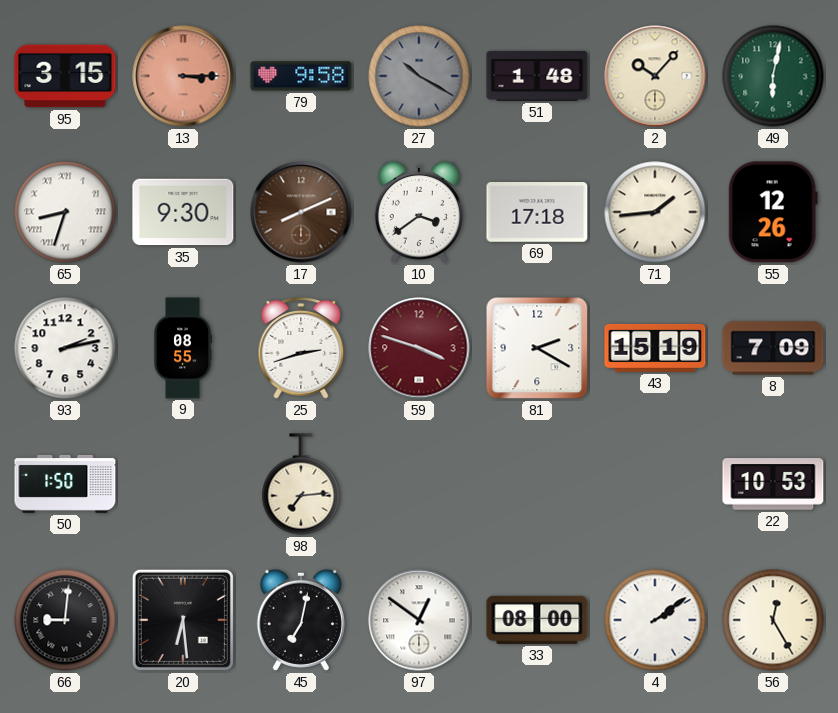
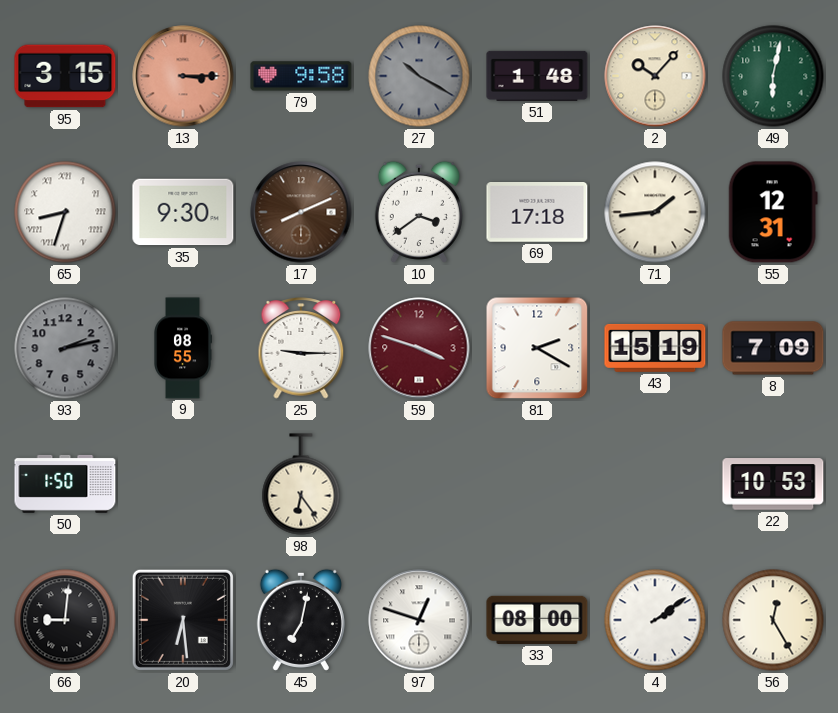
55: 12:26 -> 12:31
93 dial: white -> grey
25: 2:42 -> 9:15
98: 7:14 -> 6:24
97: 12:51 -> 12:48
